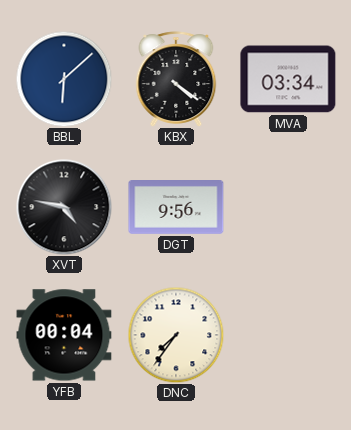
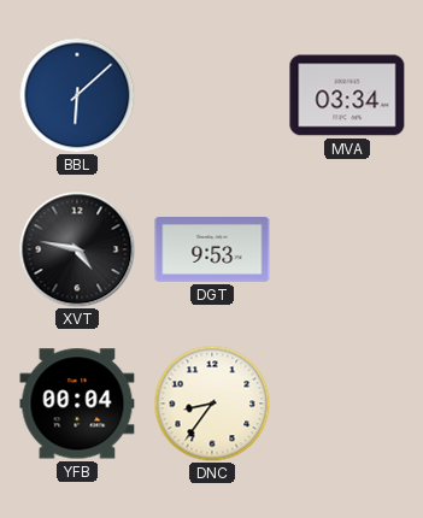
KBX: 4:21 -> none
DGT: 9:56 -> 9:53
DNC: 7:36 -> 8:36
